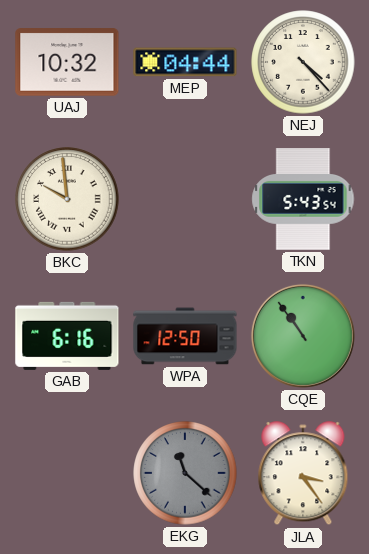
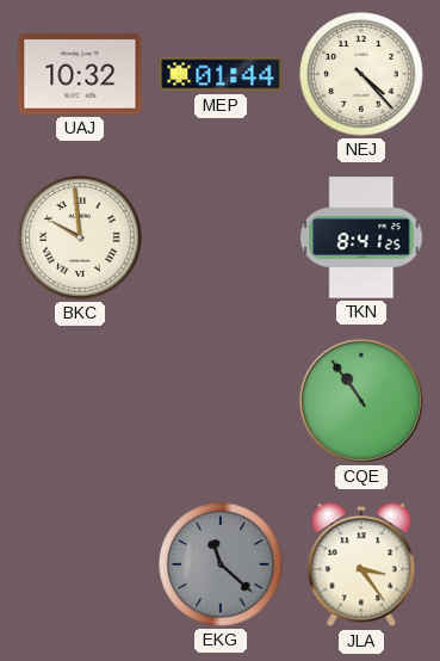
MEP: 04:44 -> 01:44
TKN: 5:43 -> 8:41
GAB: 6:16 -> none
WPA: 12:50 -> none
